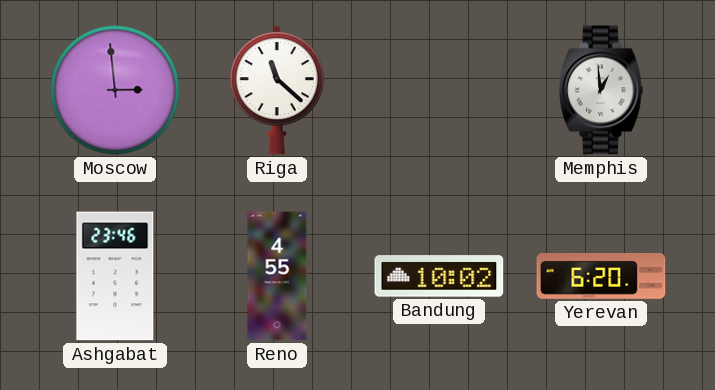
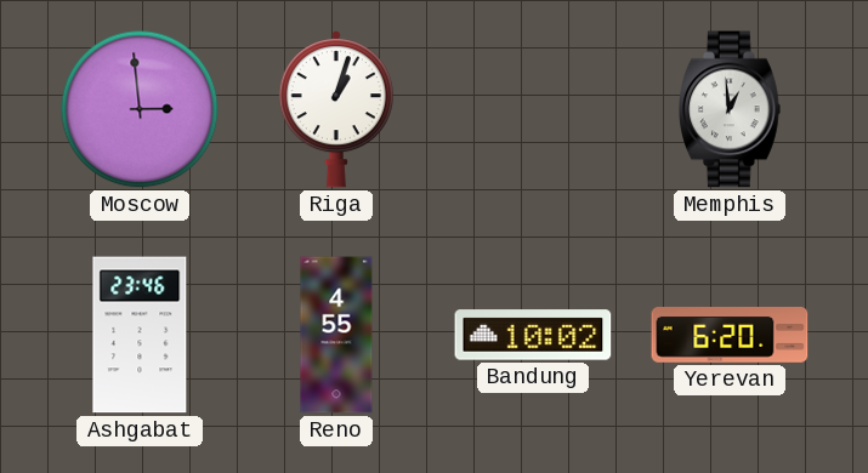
Riga: 11:22 -> 1:03
